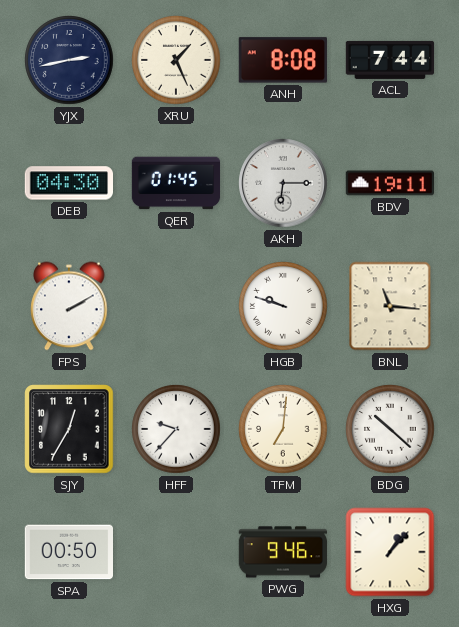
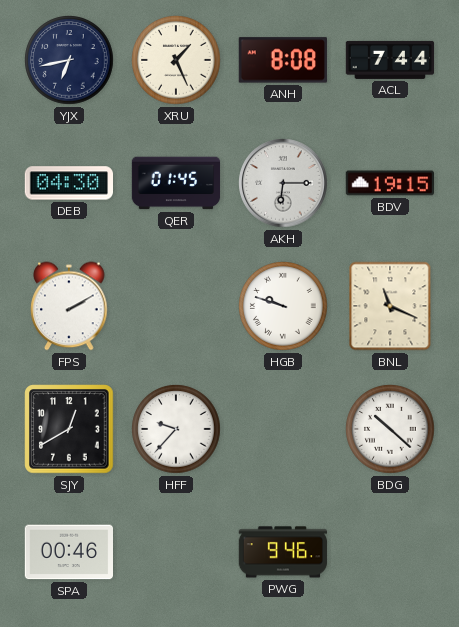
YJX: 2:43 -> 6:43
BDV: 19:11 -> 19:15
BNL: 11:16 -> 11:19
SJY: 12:35 -> 12:40
TFM: 7:01 -> none
SPA: 00:50 -> 00:46
HXG: 1:07 -> none
